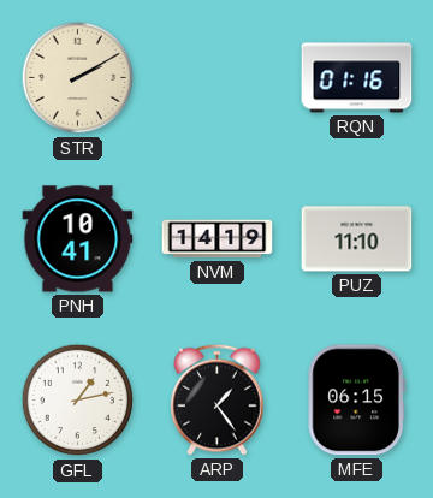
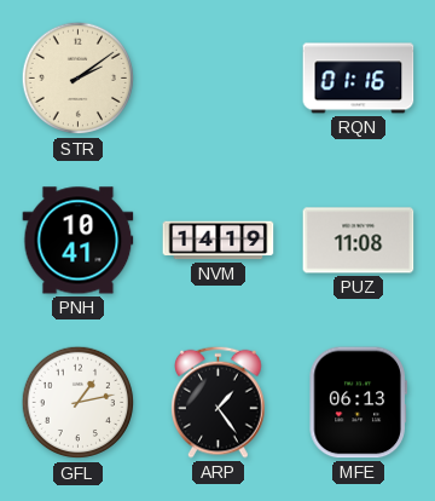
STR: 2:10 -> 2:09
PUZ: 11:10 -> 11:08
MFE: 06:15 -> 06:13
